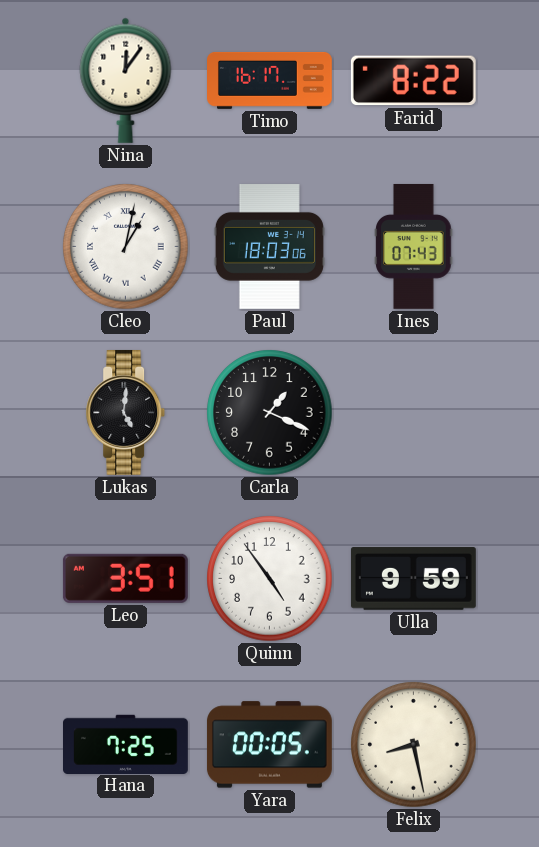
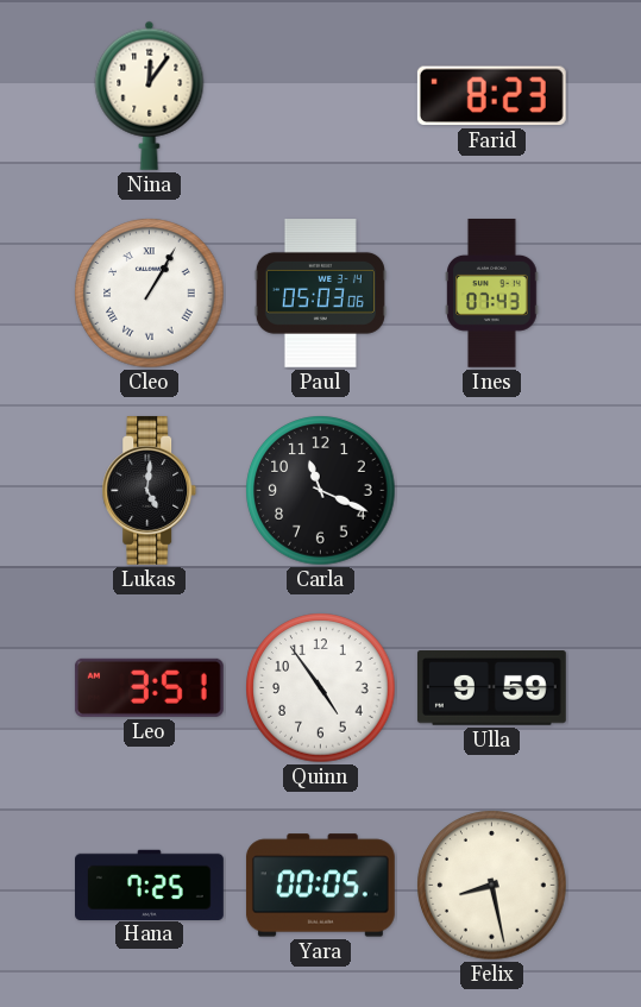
Timo: 16:17 -> none
Farid: 8:22 -> 8:23
Cleo: 1:02 -> 1:05
Paul: 18:03 -> 05:03
Carla: 1:19 -> 11:19
